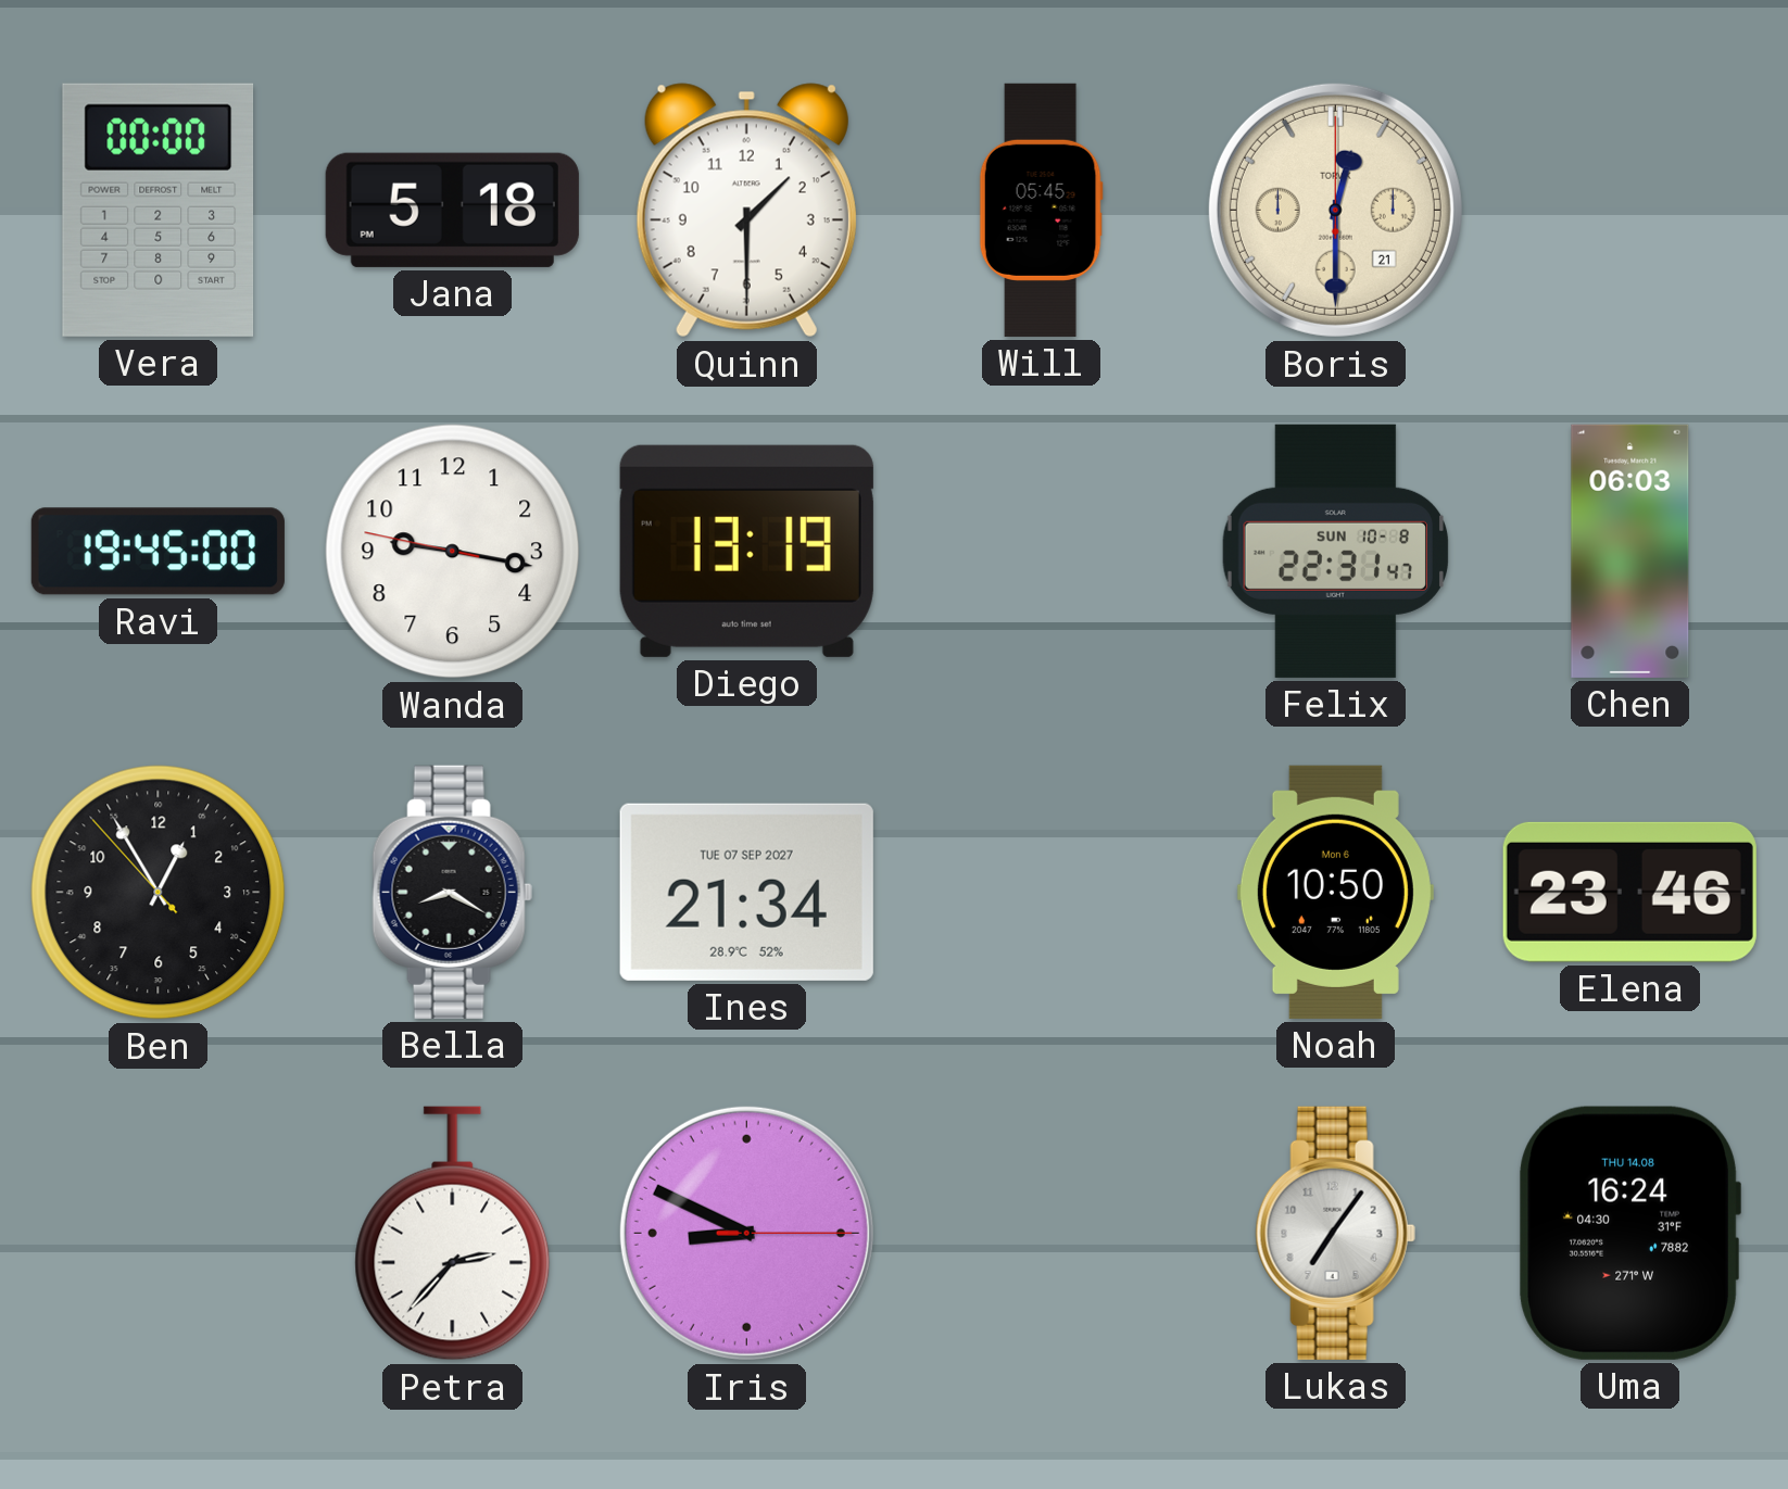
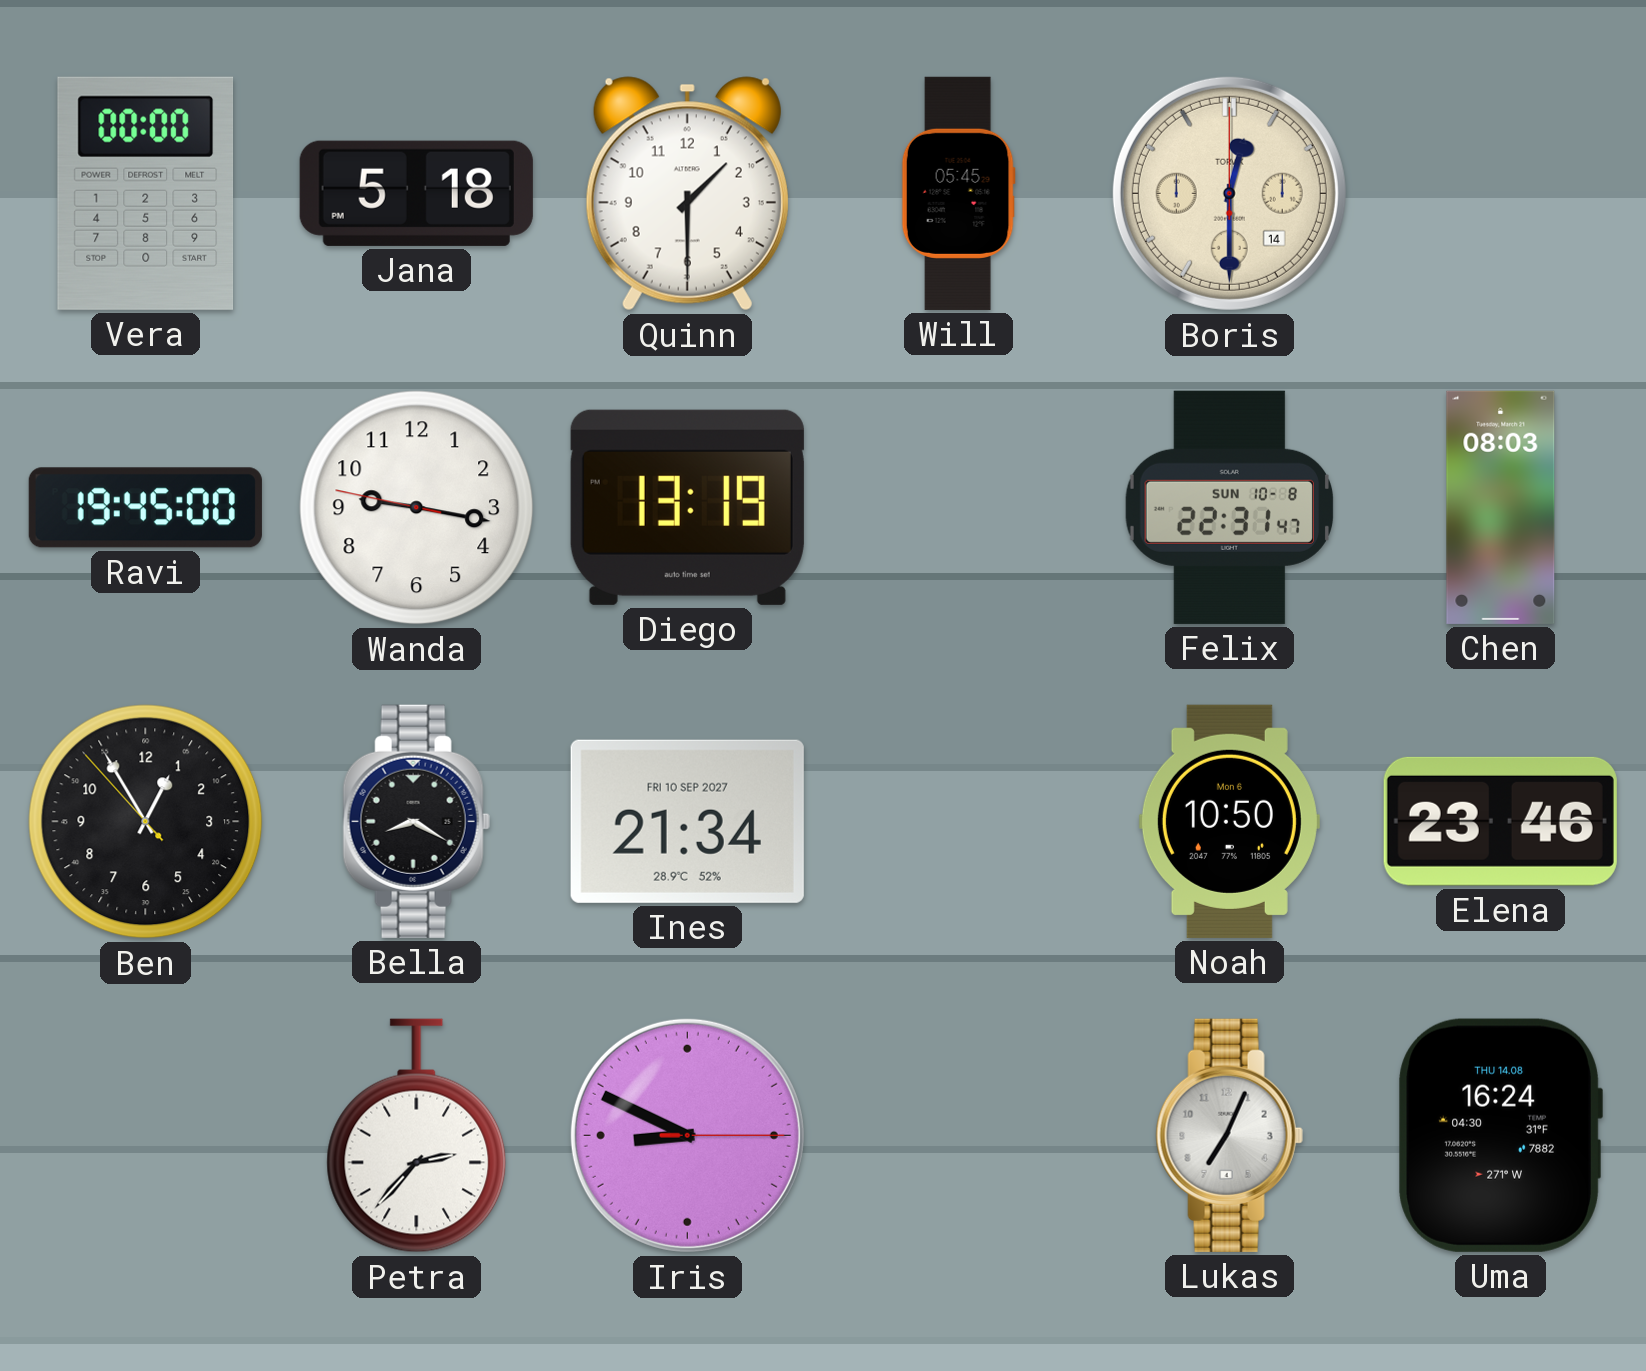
Boris date: 21 -> 14
Chen: 06:03 -> 08:03
Ines date: TUE 07 SEP 2027 -> FRI 10 SEP 2027
Lukas: 7:06 -> 7:04
